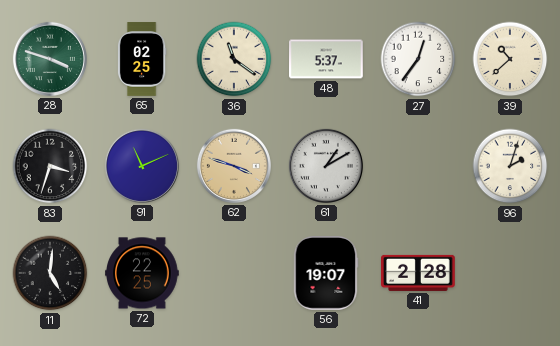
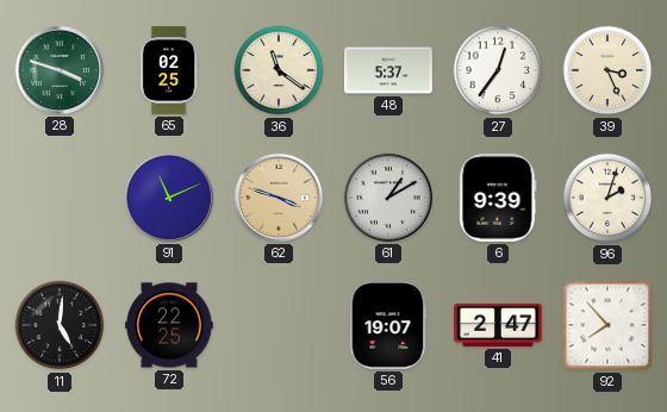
39: 10:38 -> 3:26
83: 3:33 -> none
6: none -> 9:39
41: 2:28 -> 2:47
92: none -> 7:53
